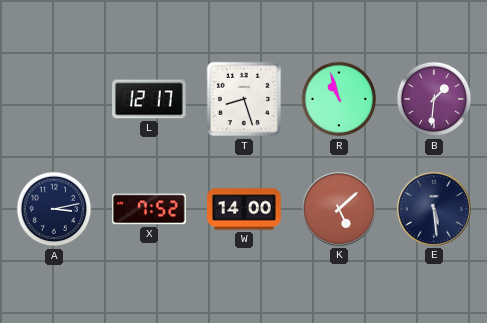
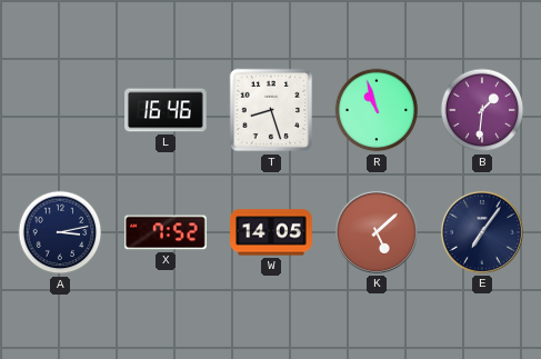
L: 12:17 -> 16:46
W: 14:00 -> 14:05
E: 5:29 -> 7:06
